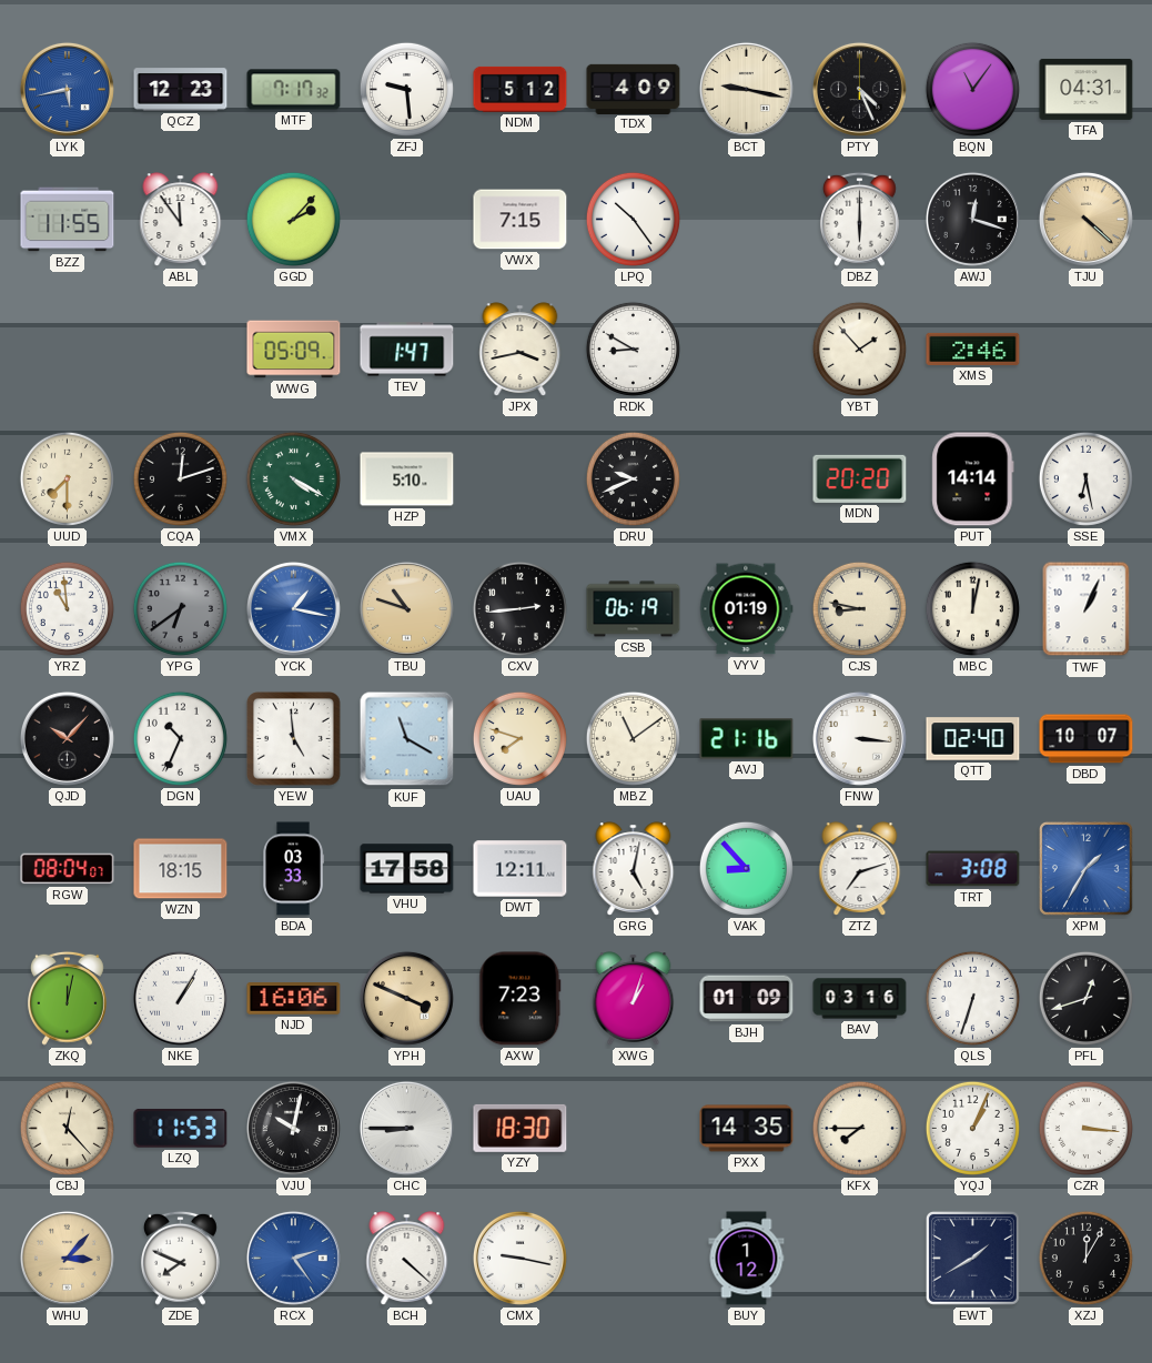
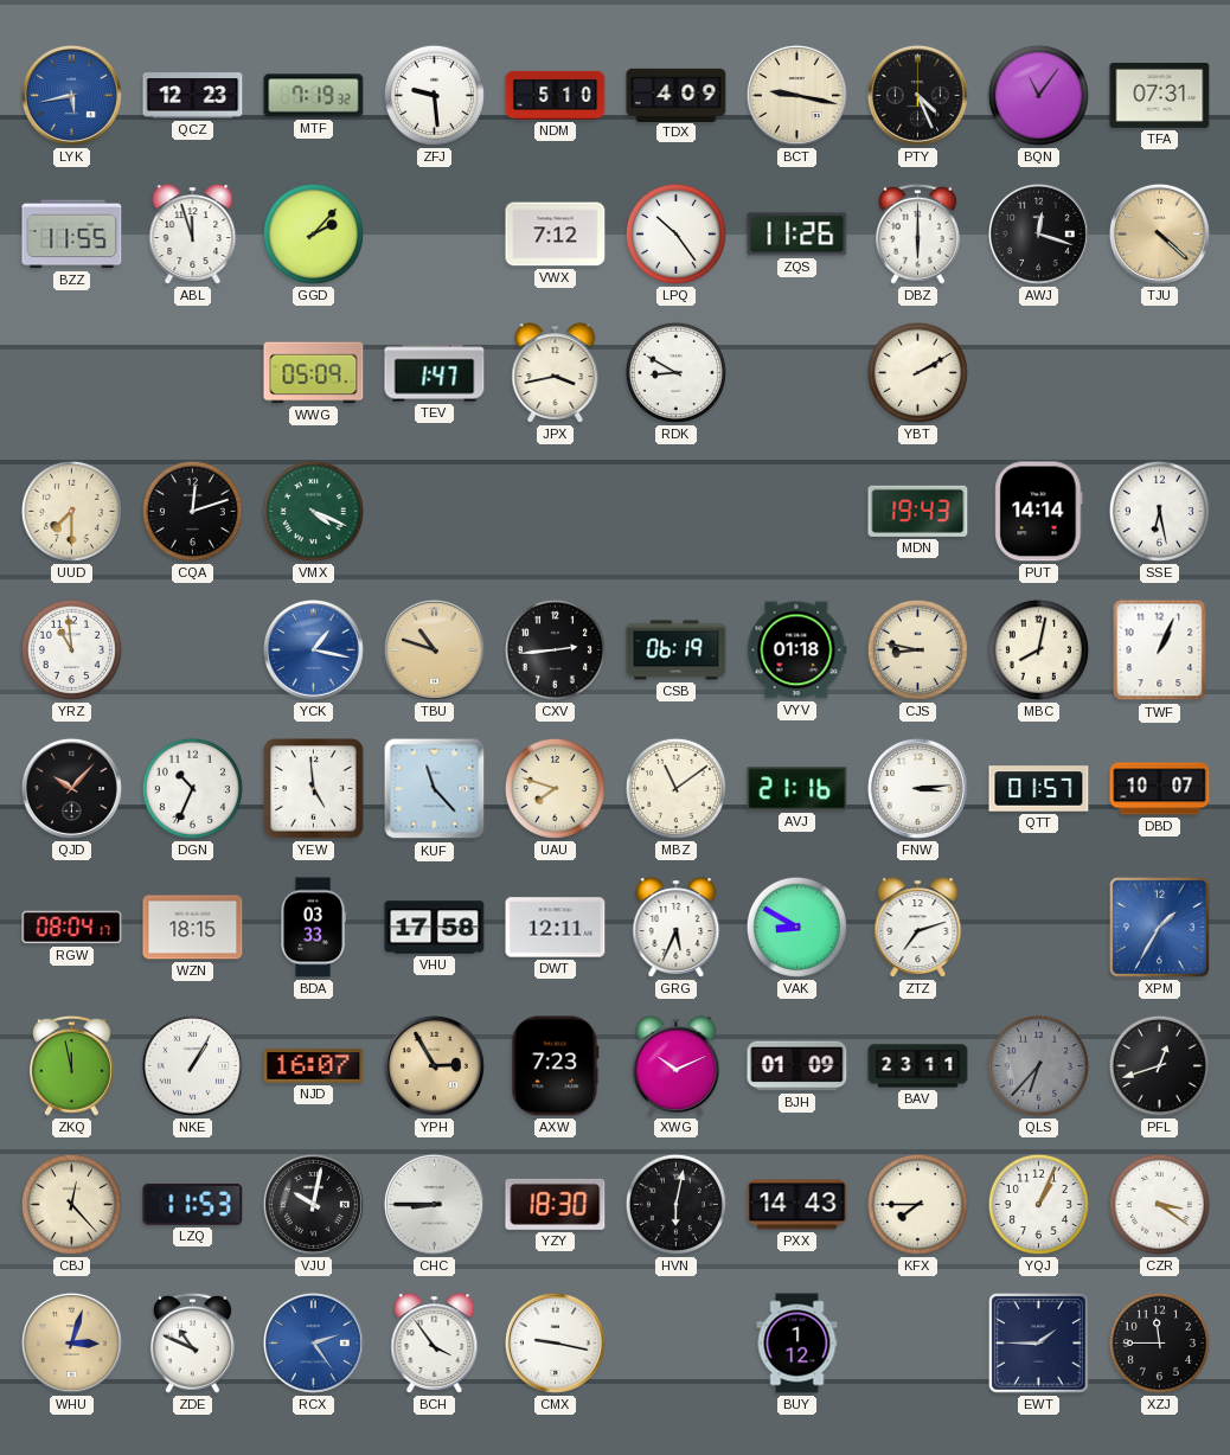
MTF: 7:17 -> 7:19
NDM: 5:12 -> 5:10
TFA: 04:31 -> 07:31
ABL: 11:54 -> 11:57
VWX: 7:15 -> 7:12
ZQS: none -> 11:26
YBT: 1:53 -> 2:10
XMS: 2:46 -> none
VMX: 4:20 -> 4:19
HZP: 5:10 -> none
DRU: 9:41 -> none
MDN: 20:20 -> 19:43
YPG: 6:39 -> none
VYV: 01:19 -> 01:18
MBC: 12:02 -> 8:02
KUF: 11:20 -> 11:23
FNW: 3:16 -> 3:14
QTT: 02:40 -> 01:57
RGW: 08:04:07 -> 08:04:17
GRG: 5:02 -> 5:34
VAK: 8:53 -> 8:50
TRT: 3:08 -> none
ZKQ: 12:02 -> 11:58
NJD: 16:06 -> 16:07
YPH: 3:49 -> 2:55
XWG: 1:03 -> 10:11
BAV: 03:16 -> 23:11
QLS: 6:33 -> 6:37
QLS dial: white -> grey
HVN: none -> 6:02
PXX: 14:35 -> 14:43
CZR: 3:16 -> 3:21
WHU: 3:07 -> 3:03
ZDE: 7:49 -> 10:49
BCH: 4:22 -> 3:54
EWT: 1:40 -> 1:45
XZJ: 12:05 -> 11:45
